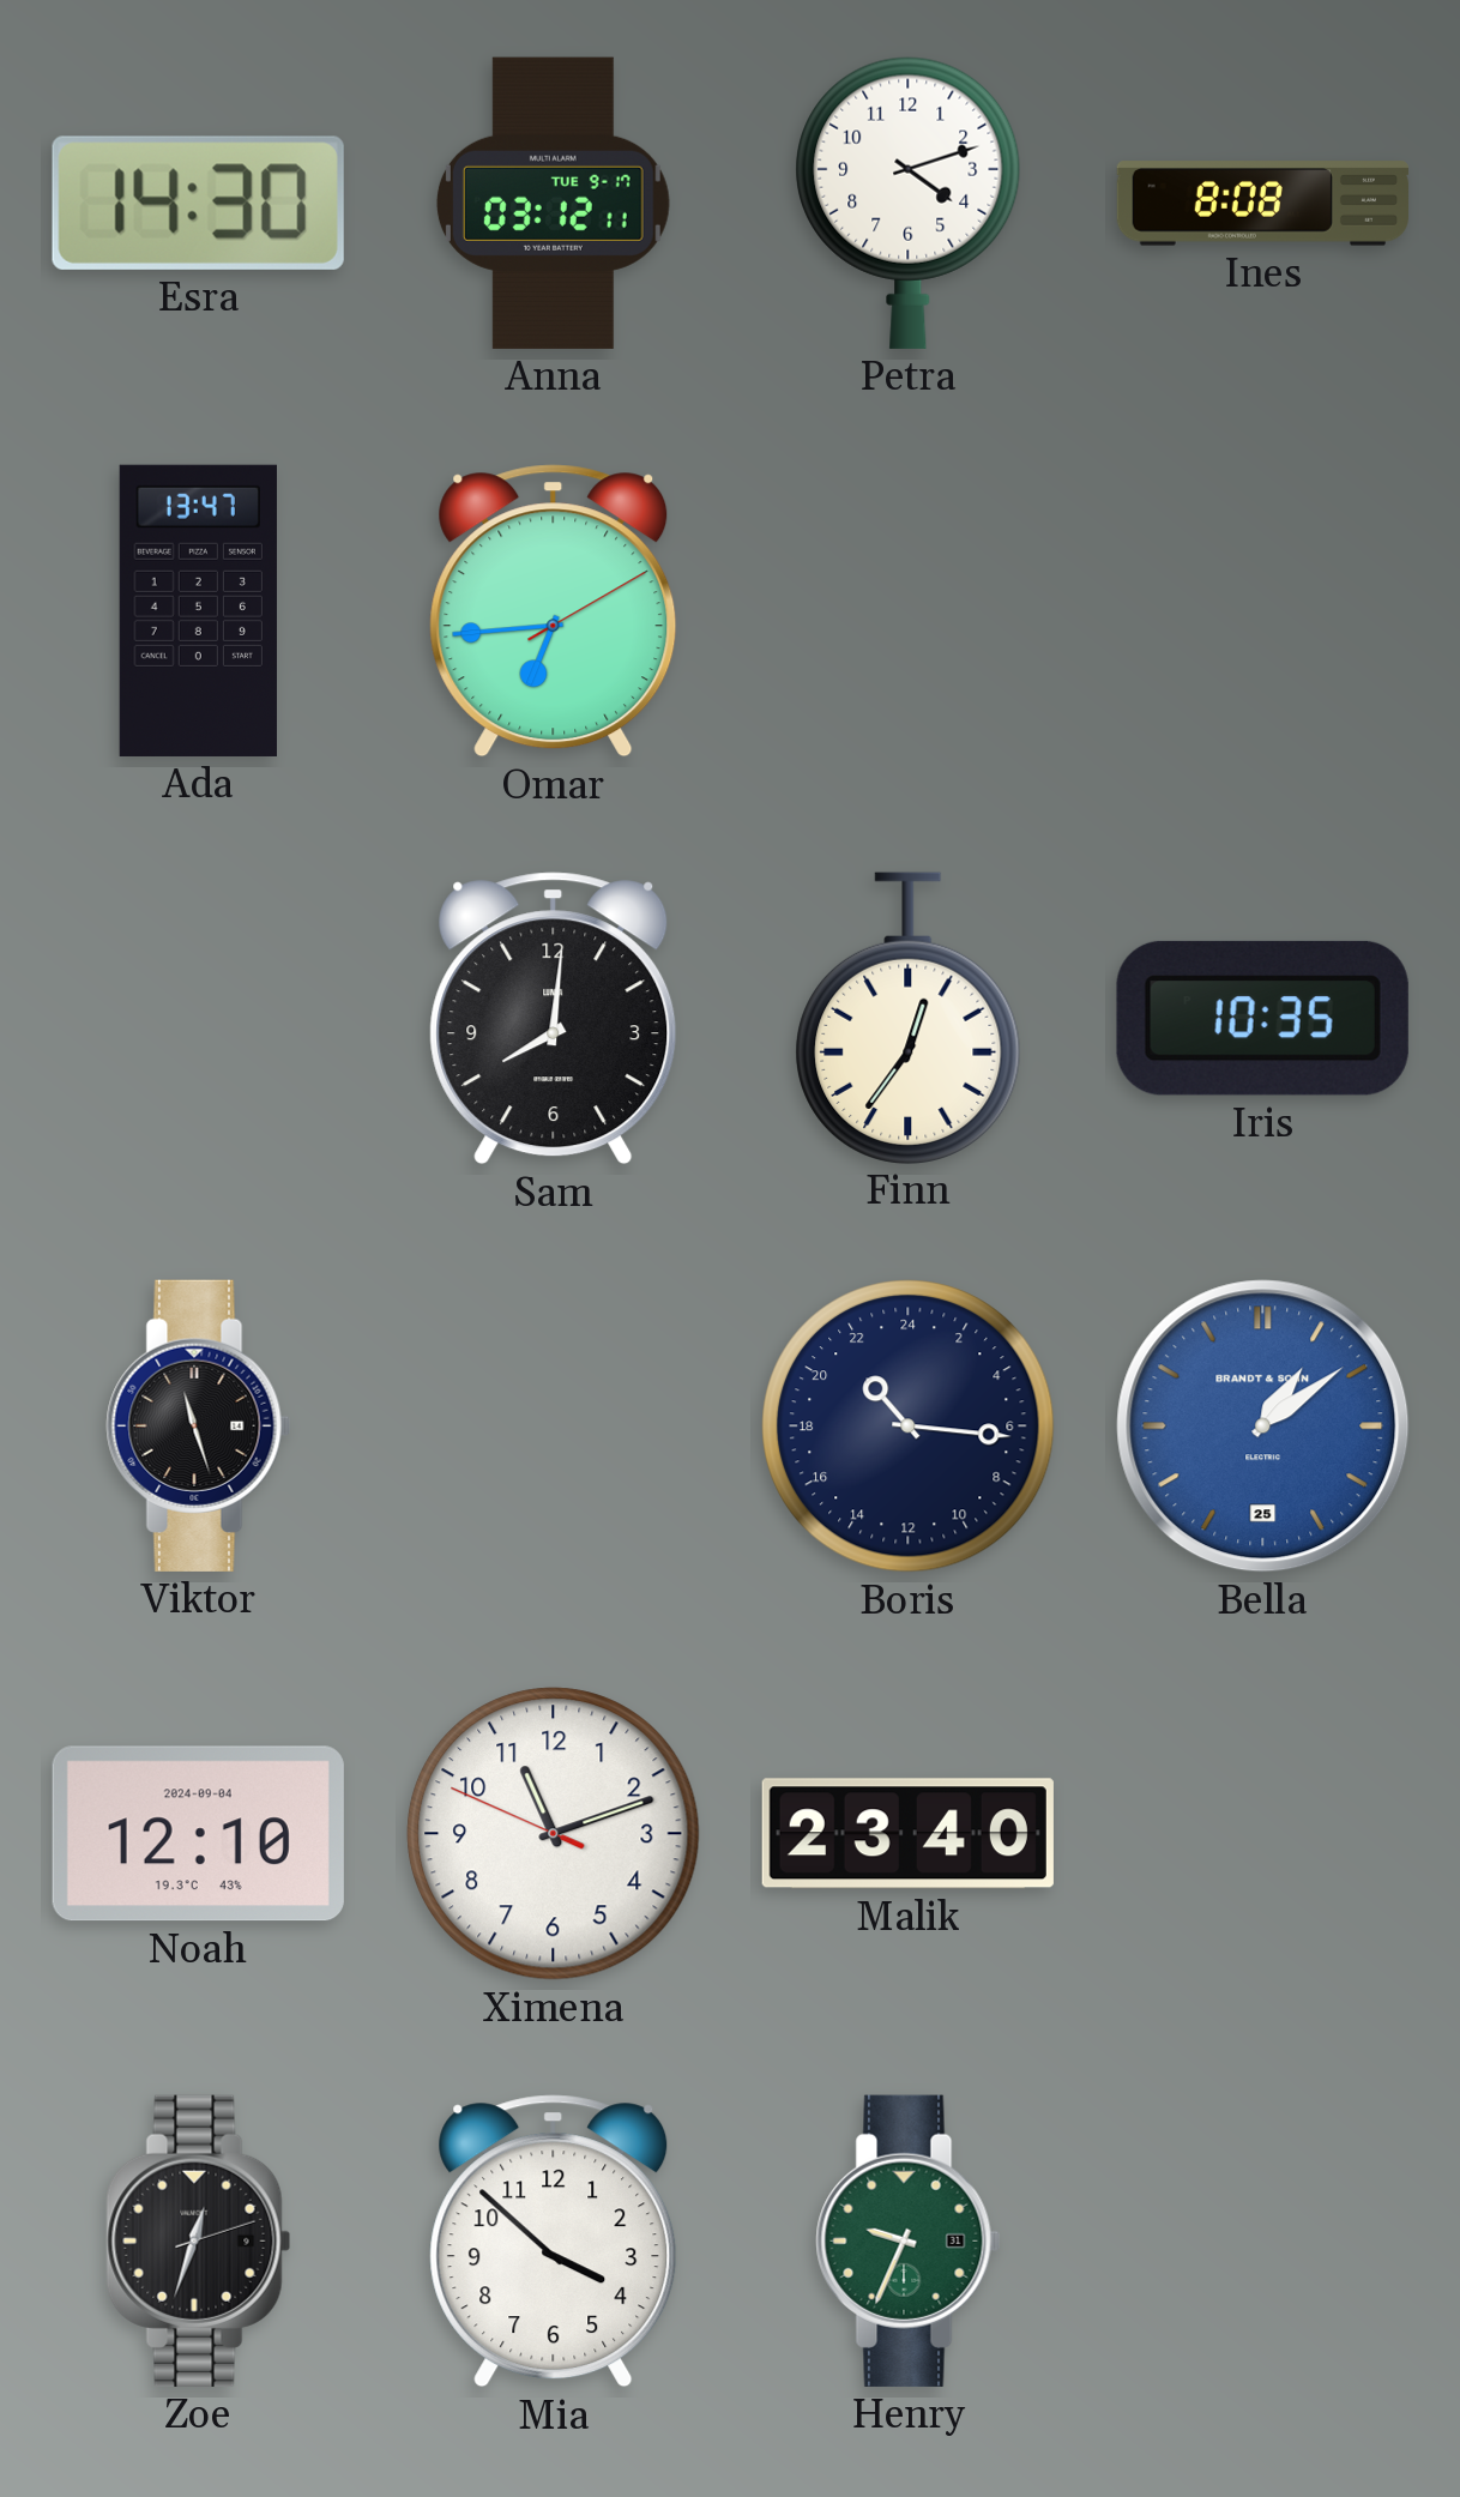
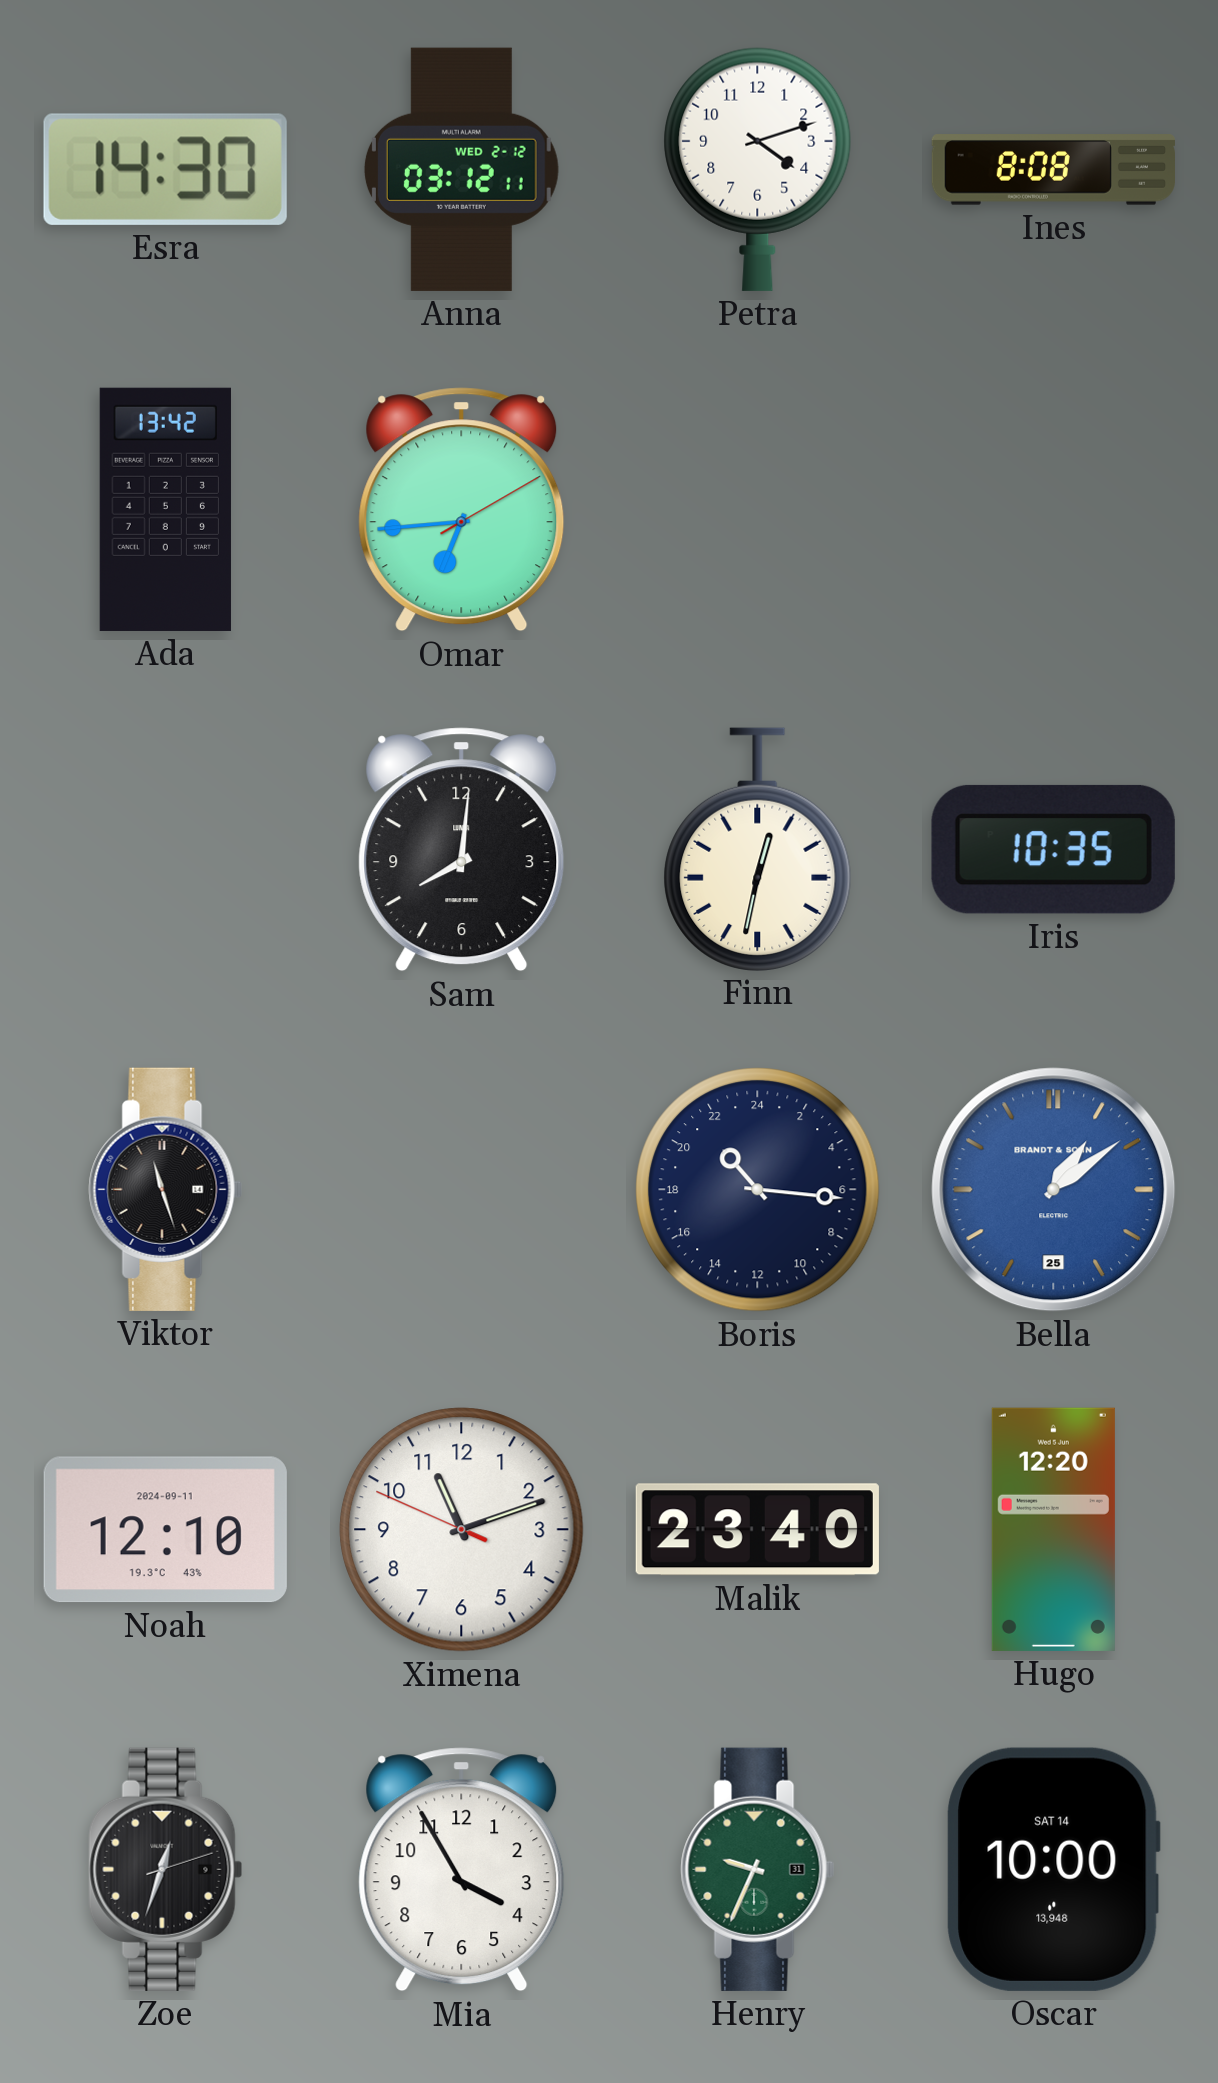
Anna date: TUE 9-17 -> WED 2-12
Ada: 13:47 -> 13:42
Finn: 12:36 -> 12:32
Noah date: 2024-09-04 -> 2024-09-11
Hugo: none -> 12:20
Mia: 3:52 -> 3:55
Oscar: none -> 10:00
